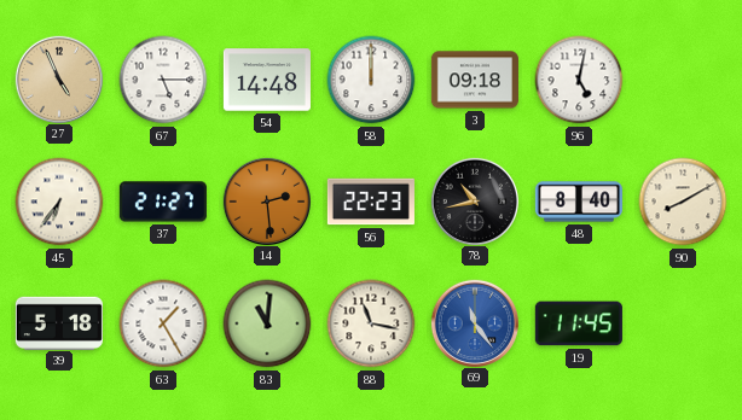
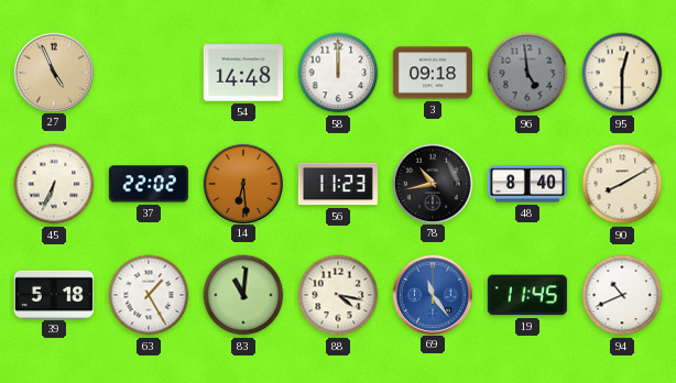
67: 5:15 -> none
96: 5:02 -> 4:59
96 dial: white -> grey
95: none -> 12:30
45: 6:36 -> 6:34
37: 21:27 -> 22:02
14: 2:29 -> 6:29
56: 22:23 -> 11:23
88: 11:17 -> 4:17
94: none -> 10:41
